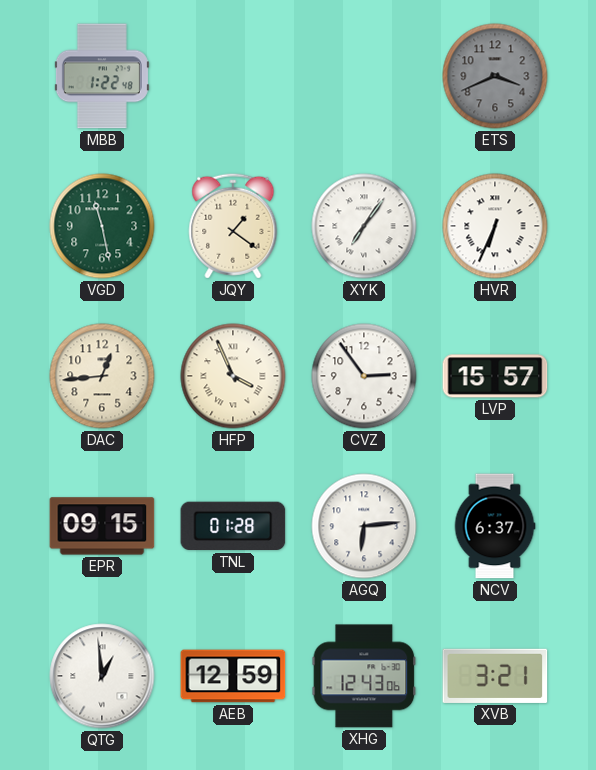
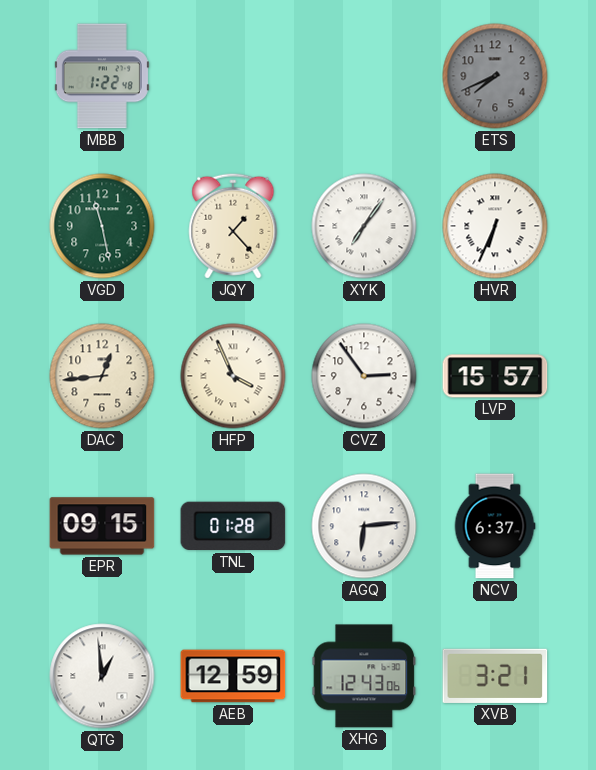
ETS: 3:41 -> 7:41
JQY: 1:21 -> 1:23
